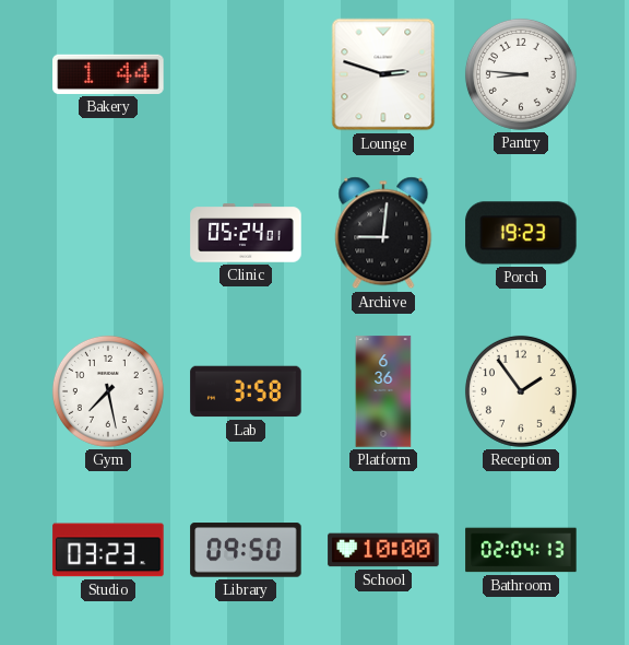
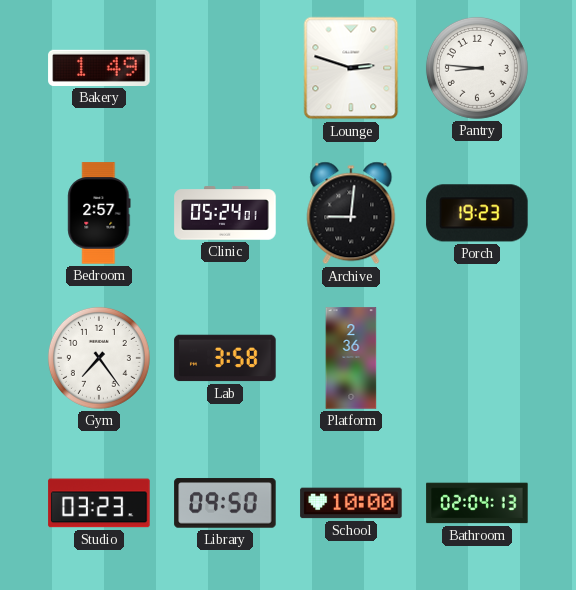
Bakery: 1:44 -> 1:49
Bedroom: none -> 2:57
Gym: 7:28 -> 7:24
Platform: 6:36 -> 2:36
Reception: 1:54 -> none
